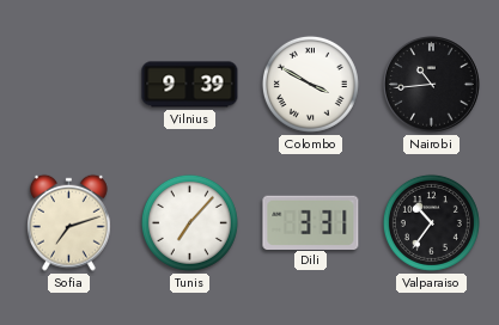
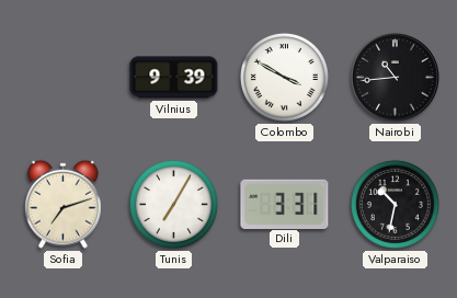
Tunis: 7:07 -> 7:05
Valparaiso: 10:36 -> 10:32
